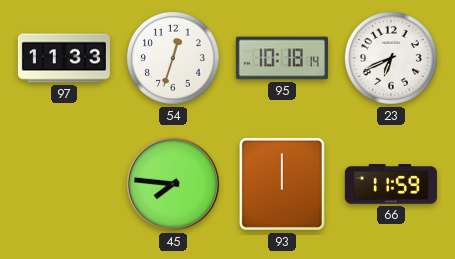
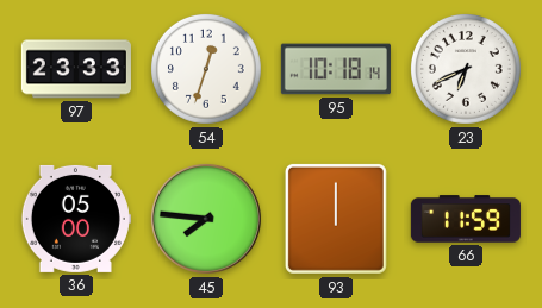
97: 11:33 -> 23:33
36: none -> 05:00
